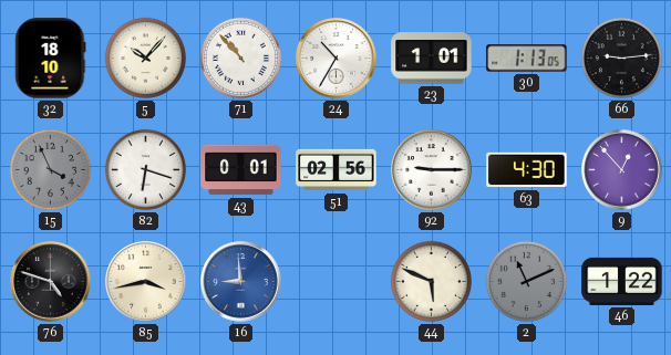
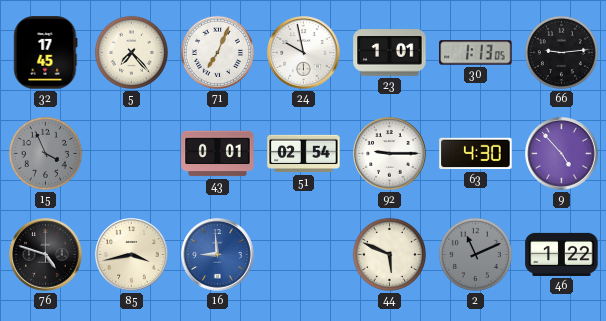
32: 18:10 -> 17:45
5: 10:07 -> 7:23
71: 10:53 -> 7:04
24: 10:35 -> 9:58
82: 6:18 -> none
51: 02:56 -> 02:54
9: 12:53 -> 4:53
